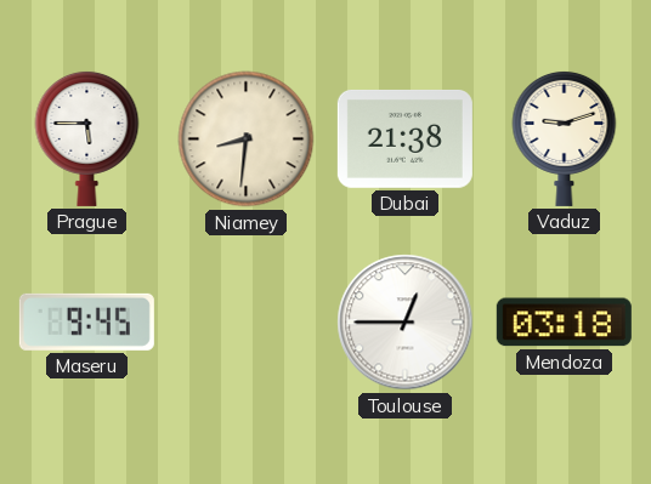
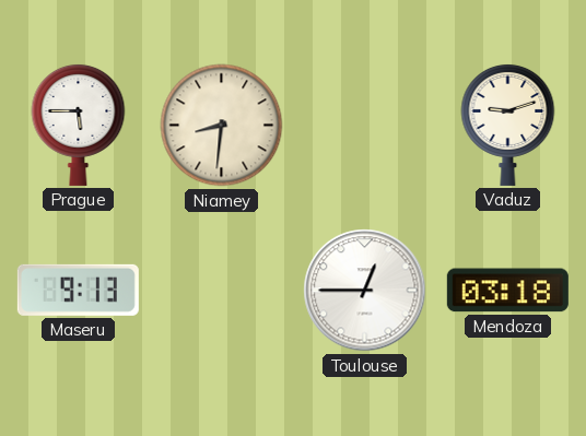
Dubai: 21:38 -> none
Maseru: 9:45 -> 9:13
